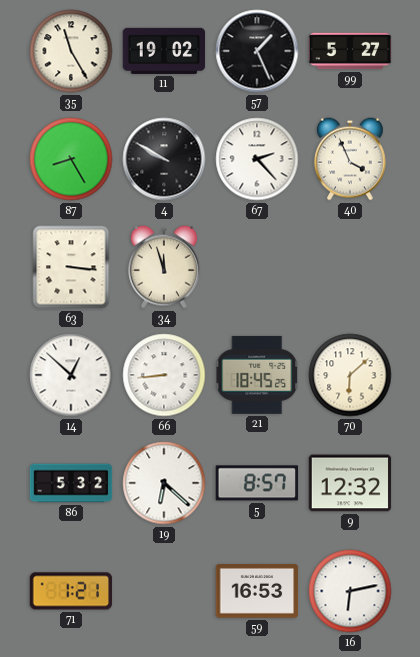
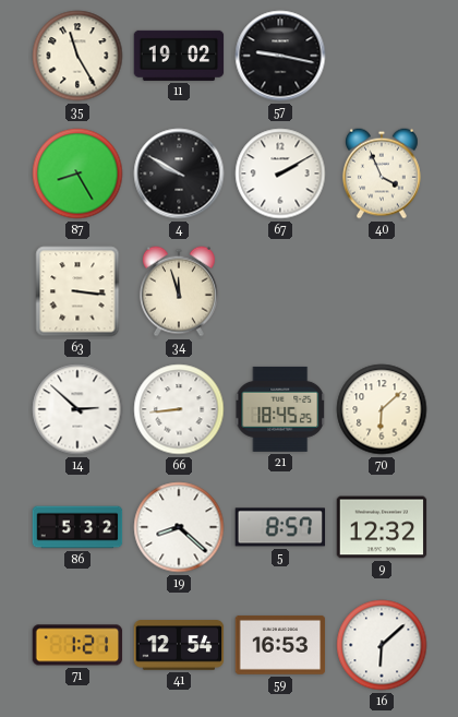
57: 1:26 -> 9:17
99: 5:27 -> none
67: 2:23 -> 2:10
14: 12:52 -> 2:52
19: 6:22 -> 8:22
41: none -> 12:54
16: 6:13 -> 6:08
